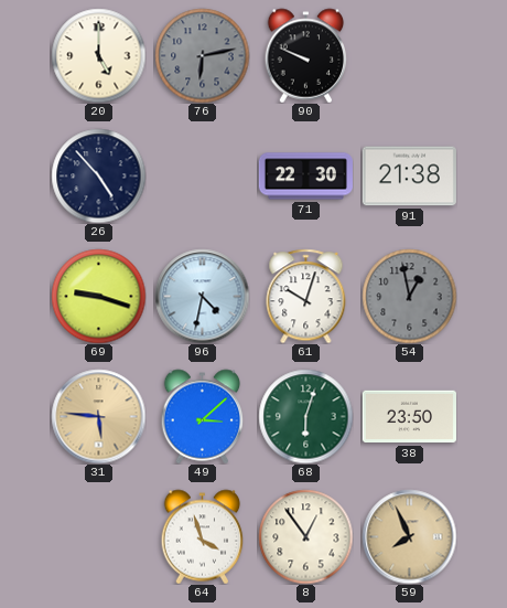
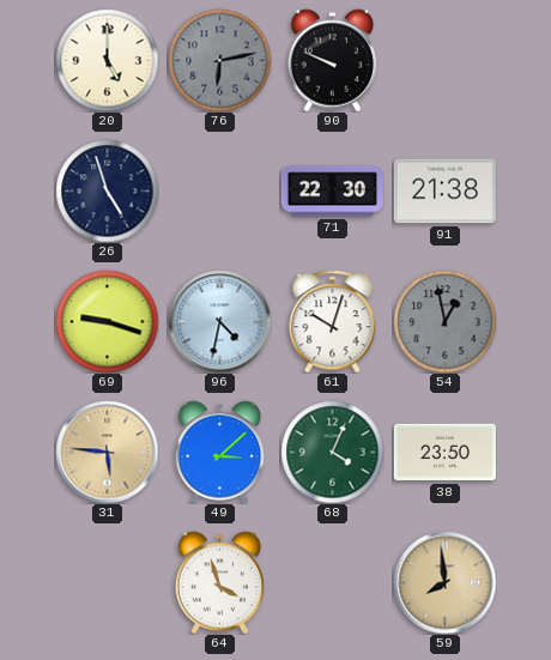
26: 4:53 -> 4:57
68: 6:03 -> 4:04
8: 12:54 -> none
59: 7:56 -> 7:59
